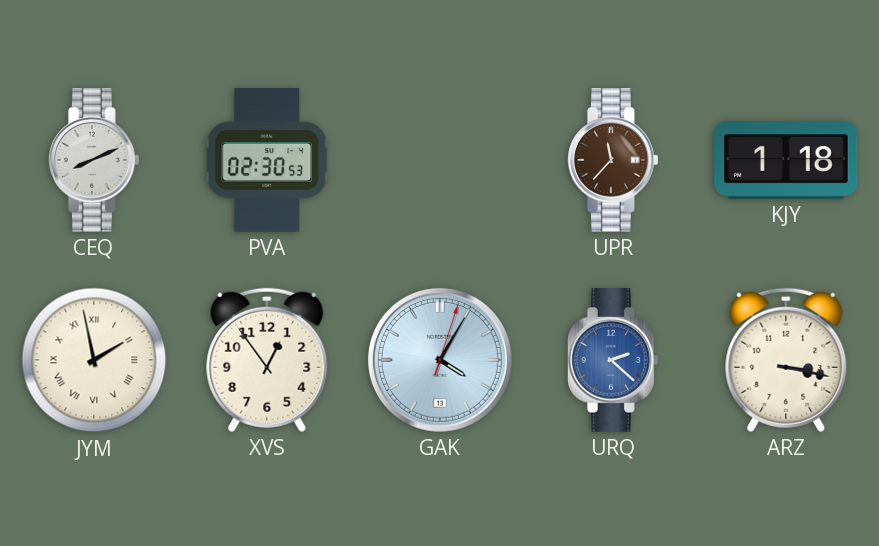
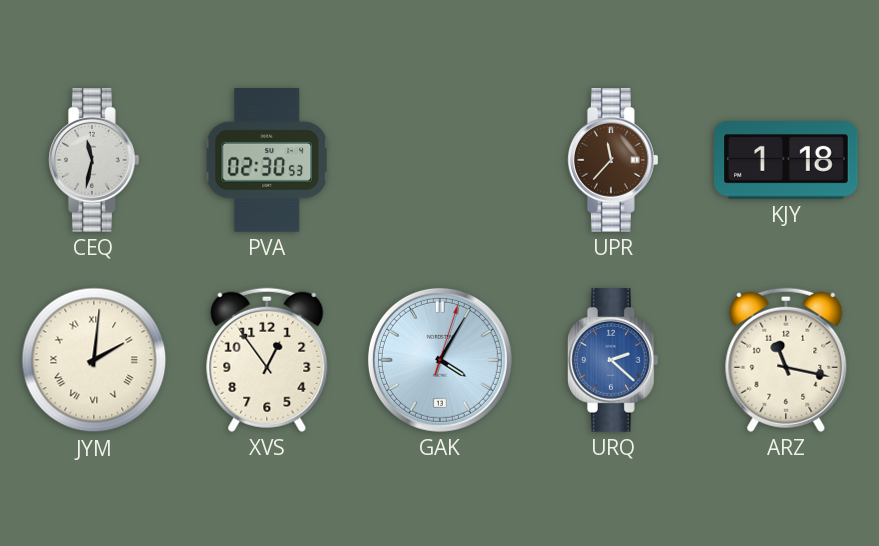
CEQ: 8:11 -> 11:32
JYM: 1:58 -> 2:01
ARZ: 3:17 -> 11:17
